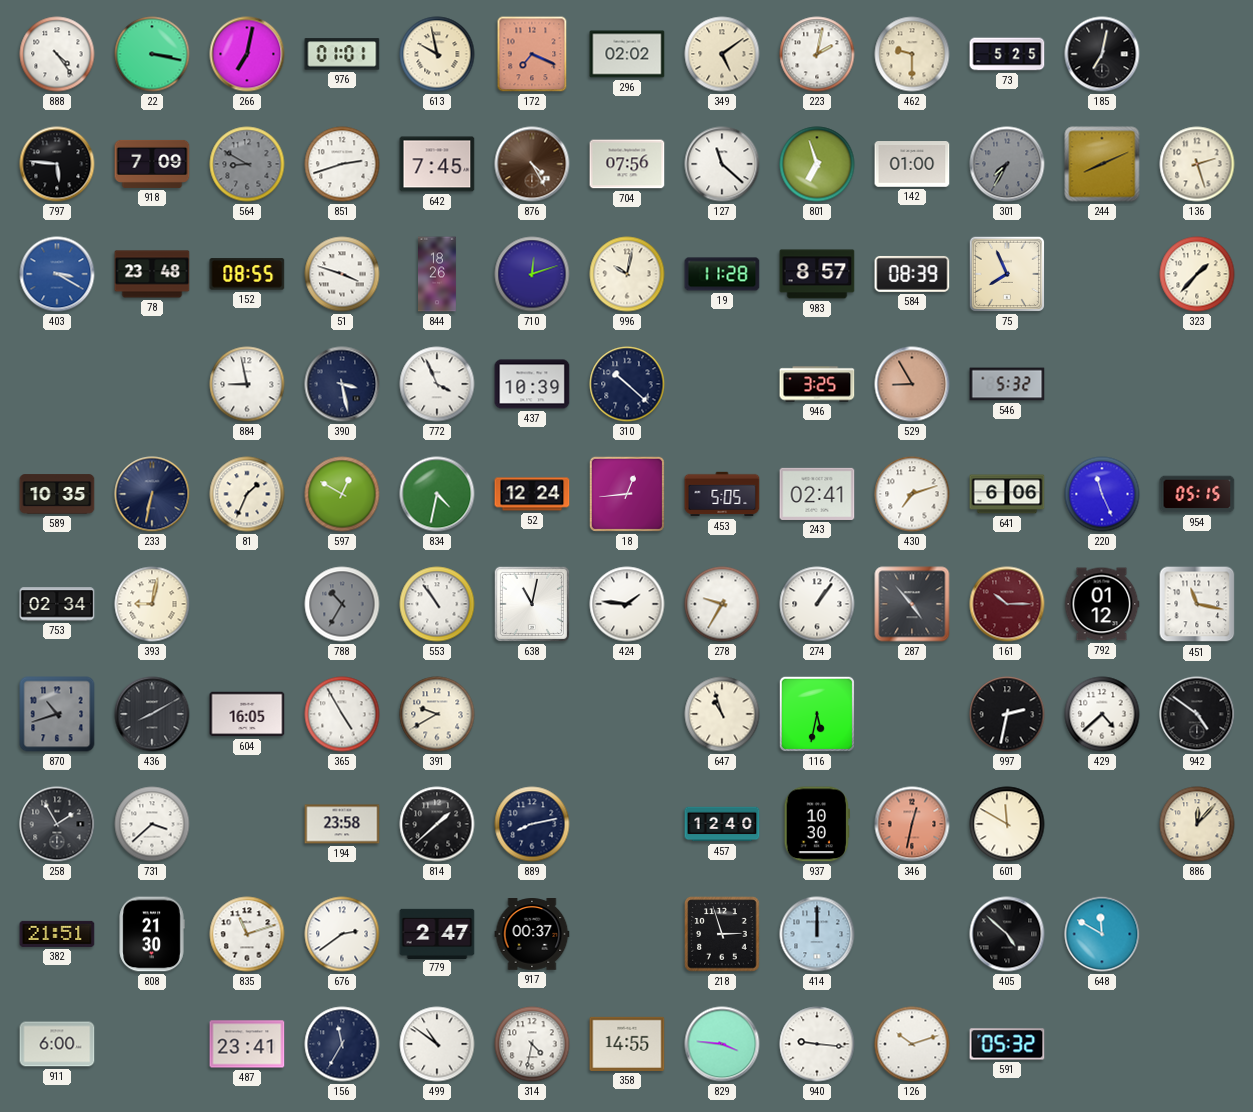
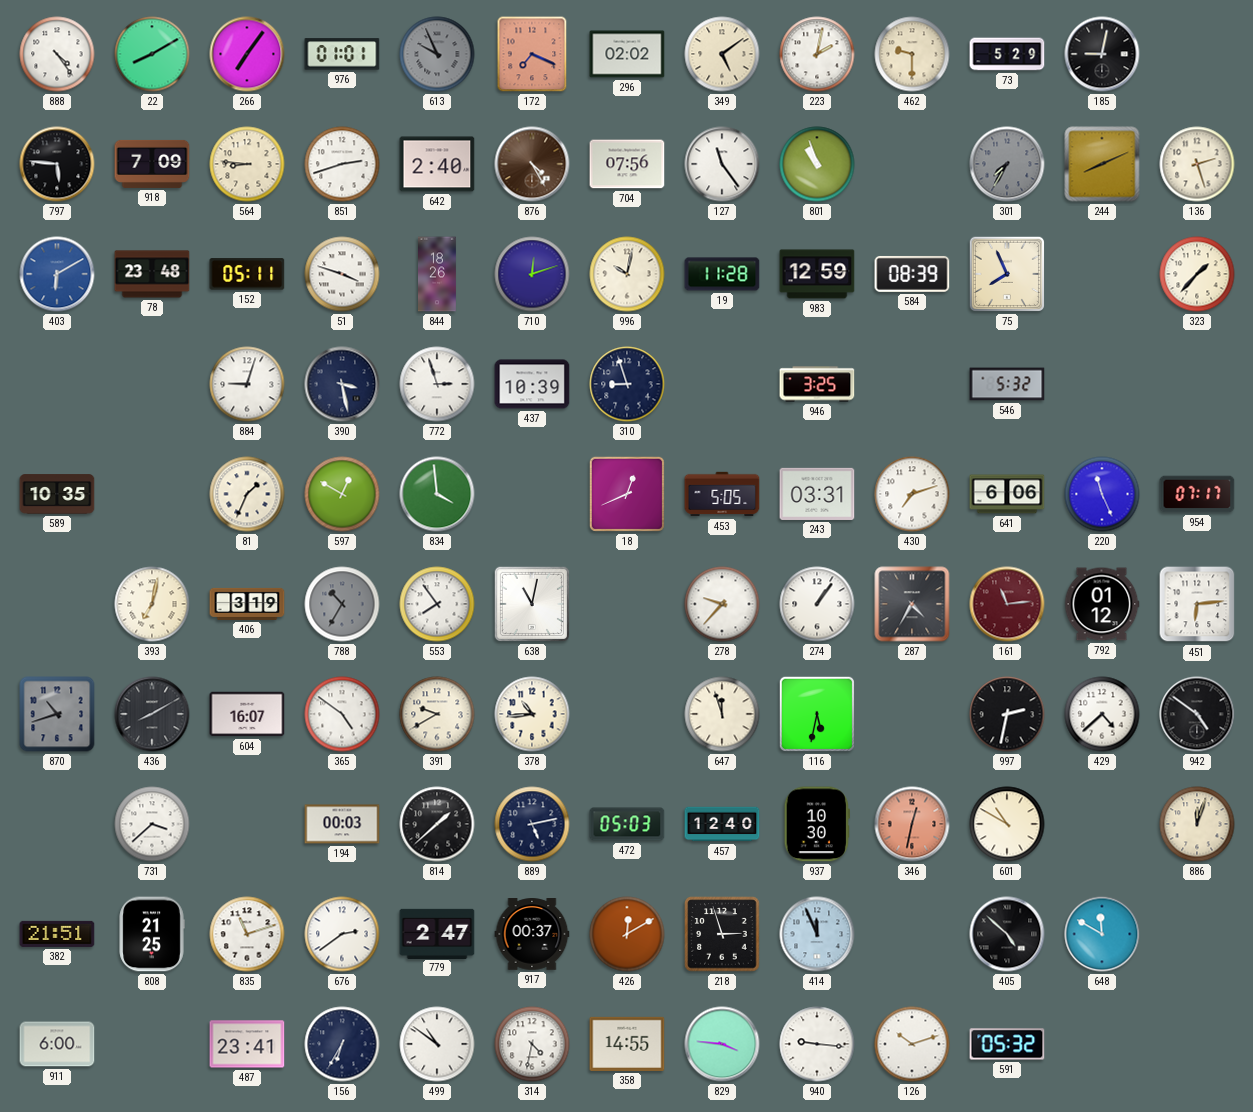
22: 3:17 -> 8:10
266: 7:02 -> 7:06
613: 9:58 -> 9:56
613 dial: cream -> grey
73: 5:25 -> 5:29
185: 7:02 -> 9:02
564: 8:50 -> 8:46
564 dial: grey -> cream
642: 7:45 -> 2:40
127: 11:22 -> 11:24
801: 6:57 -> 10:57
142: 01:00 -> none
403: 3:20 -> 6:10
152: 08:55 -> 05:11
983: 8:57 -> 12:59
884: 8:58 -> 9:03
772: 3:56 -> 2:57
310: 10:22 -> 8:57
529: 8:55 -> none
233: 6:32 -> none
834: 4:32 -> 3:59
52: 12:24 -> none
18: 12:44 -> 12:41
243: 02:41 -> 03:31
954: 05:15 -> 07:17
753: 02:34 -> none
393: 9:02 -> 7:02
406: none -> 3:19
553: 10:54 -> 7:54
424: 1:46 -> none
278: 9:35 -> 9:37
287: 4:53 -> 4:35
161: 10:15 -> 11:14
451: 11:17 -> 6:14
604: 16:05 -> 16:07
365: 4:55 -> 4:51
378: none -> 10:44
647: 10:57 -> 11:57
258: 1:55 -> none
194: 23:58 -> 00:03
889: 8:13 -> 5:13
472: none -> 05:03
601: 11:50 -> 10:50
886: 12:07 -> 12:03
808: 21:30 -> 21:25
426: none -> 12:10
414: 12:00 -> 11:56
156: 11:35 -> 6:35
